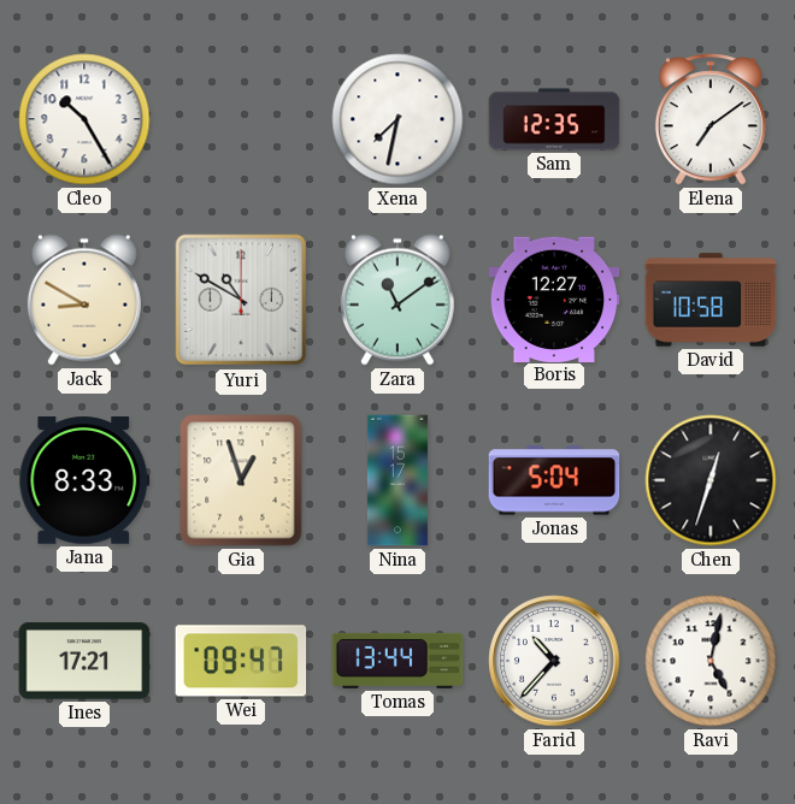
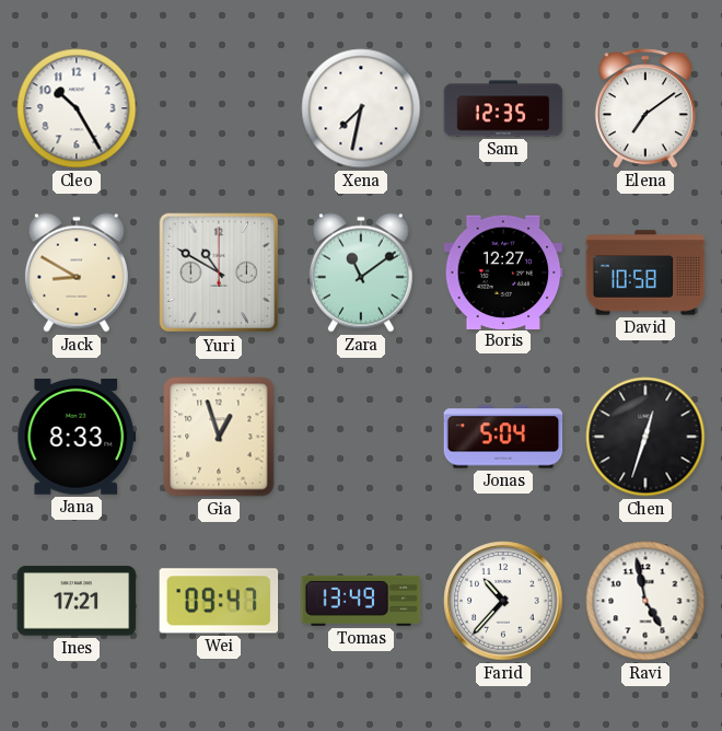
Nina: 15:17 -> none
Tomas: 13:44 -> 13:49
Ravi: 5:02 -> 4:58
